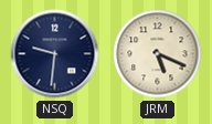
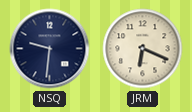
JRM: 5:19 -> 6:19
